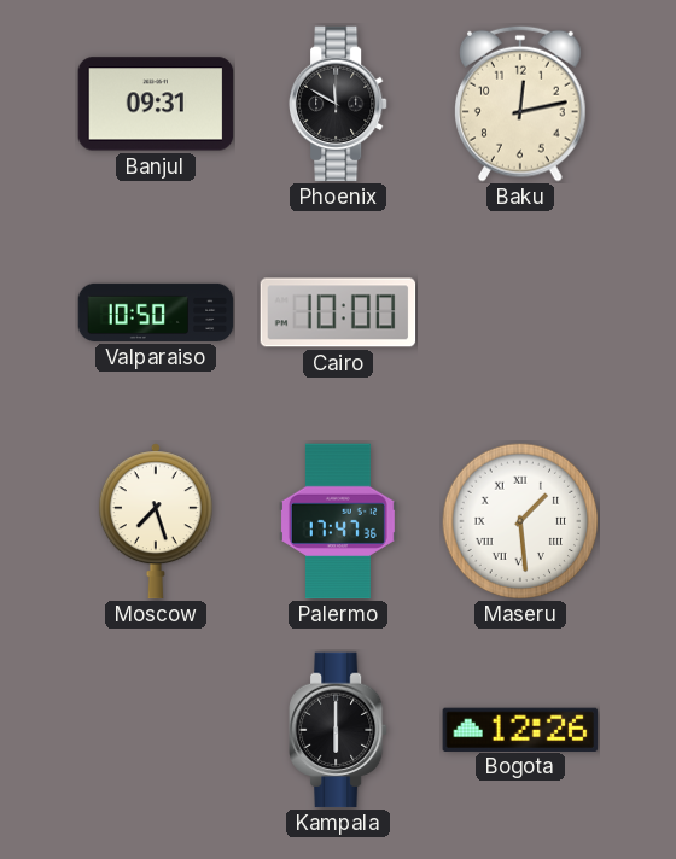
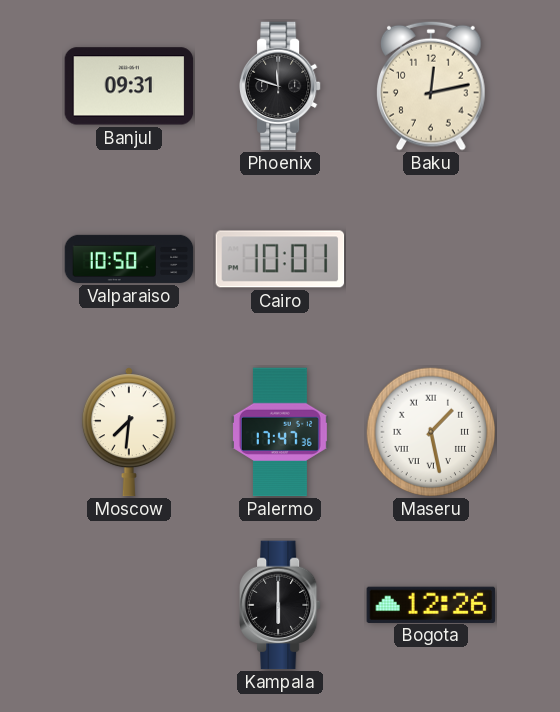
Phoenix: 11:50 -> 11:48
Cairo: 10:00 -> 10:01
Moscow: 7:27 -> 7:31
Maseru: 1:29 -> 1:28
